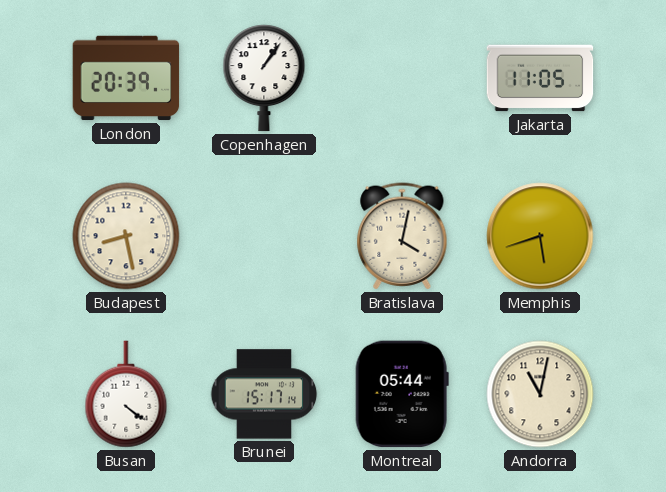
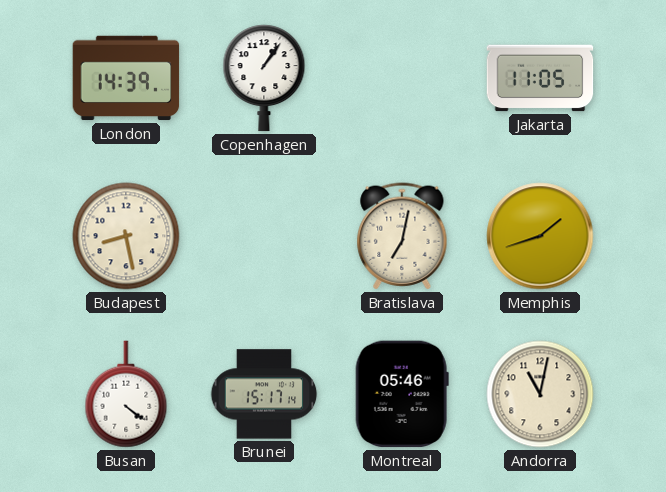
London: 20:39 -> 14:39
Bratislava: 4:02 -> 7:02
Memphis: 5:42 -> 1:42
Montreal: 05:44 -> 05:46
